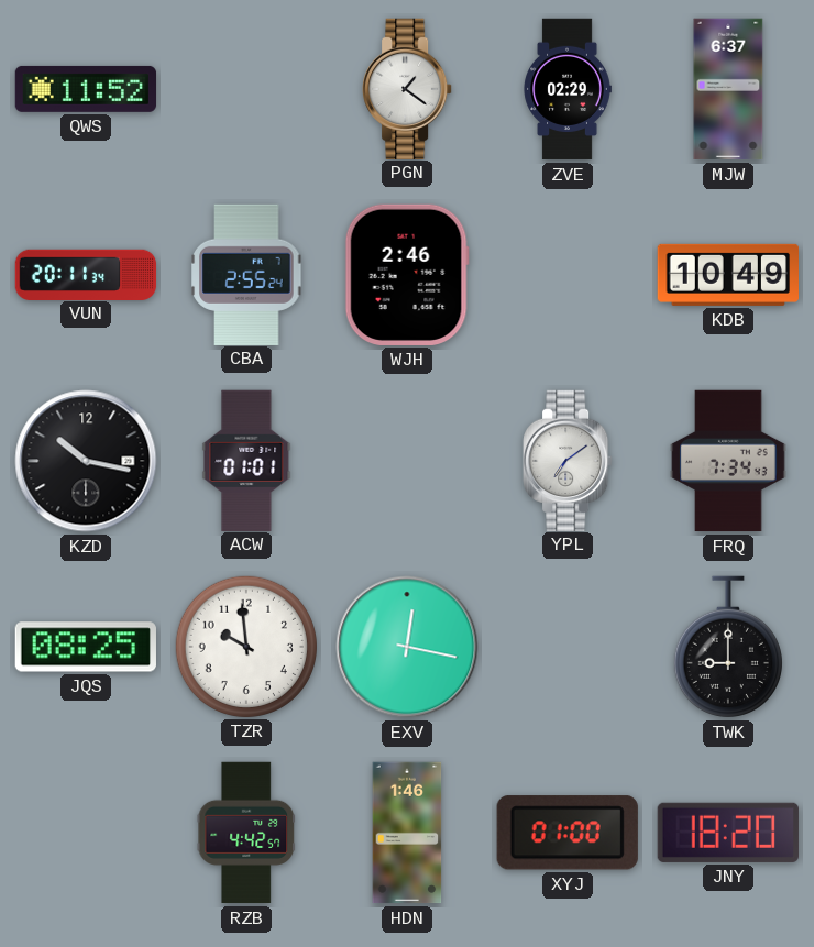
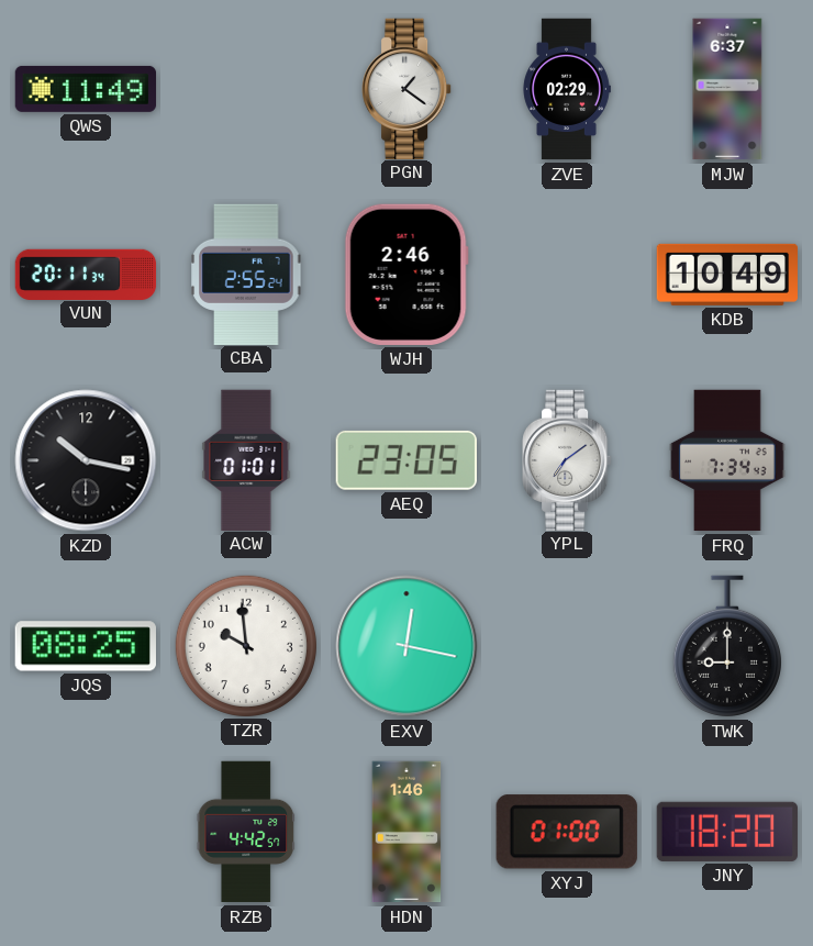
QWS: 11:52 -> 11:49
AEQ: none -> 23:05
